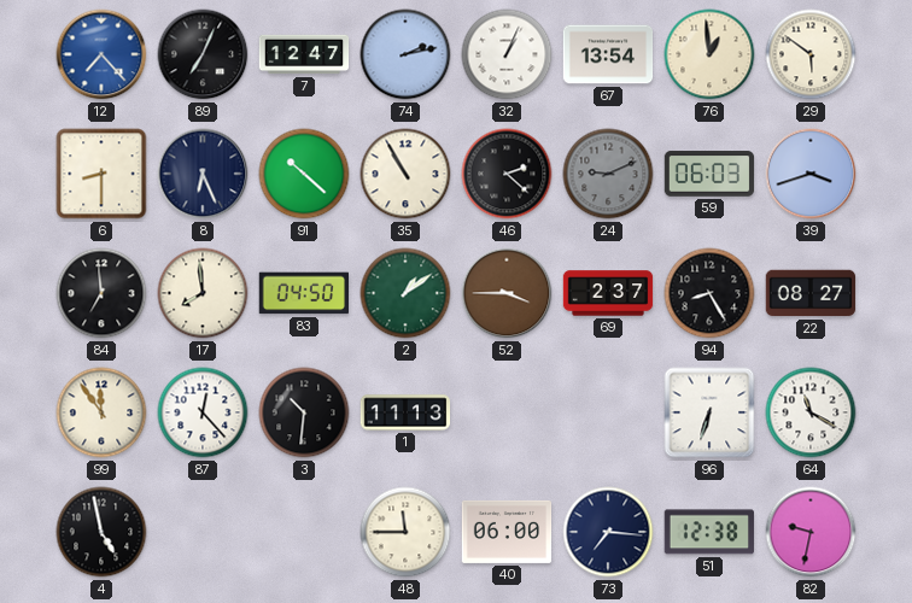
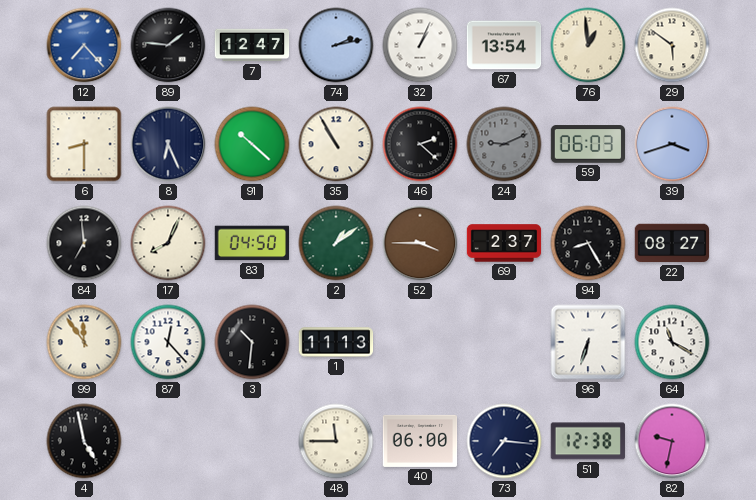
89: 7:04 -> 1:46
17: 7:59 -> 8:04
